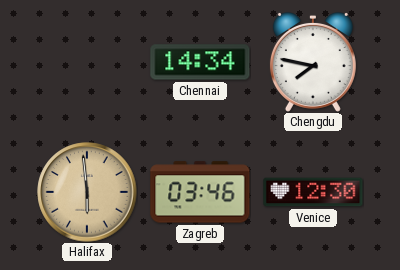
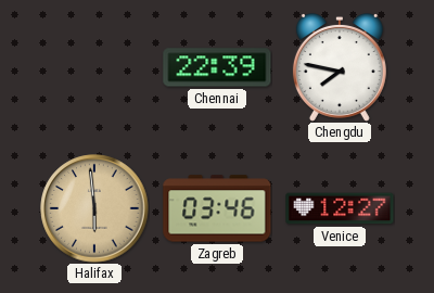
Chennai: 14:34 -> 22:39
Venice: 12:30 -> 12:27
